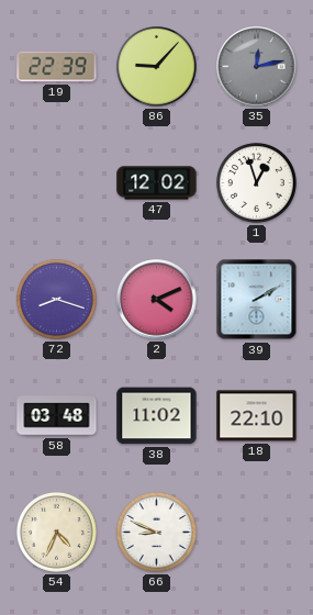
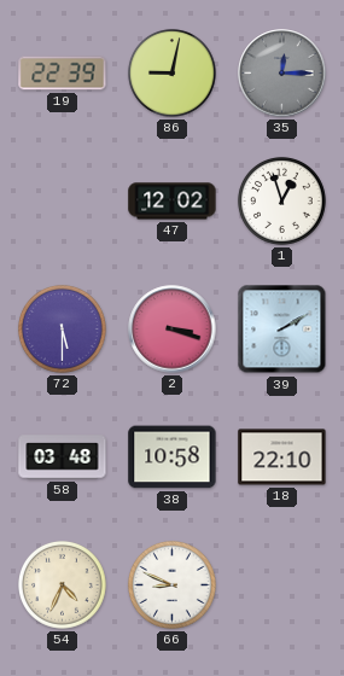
86: 9:07 -> 9:02
35: 12:13 -> 12:15
72: 8:18 -> 5:30
2: 4:11 -> 3:18
38: 11:02 -> 10:58
